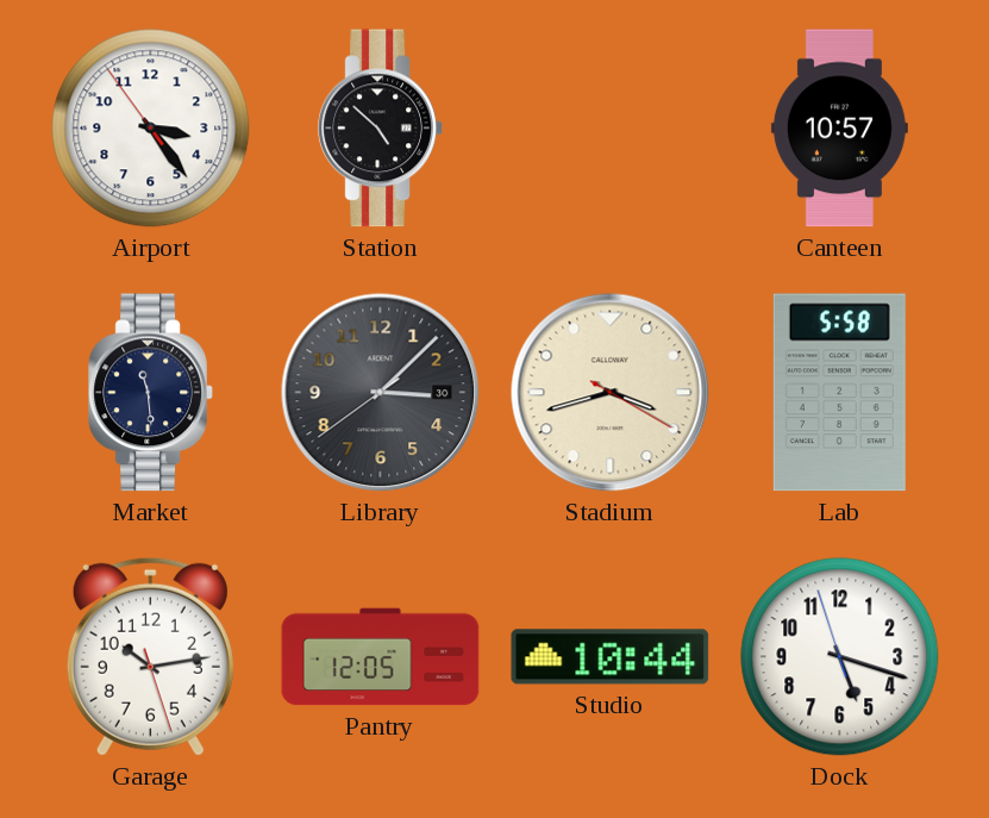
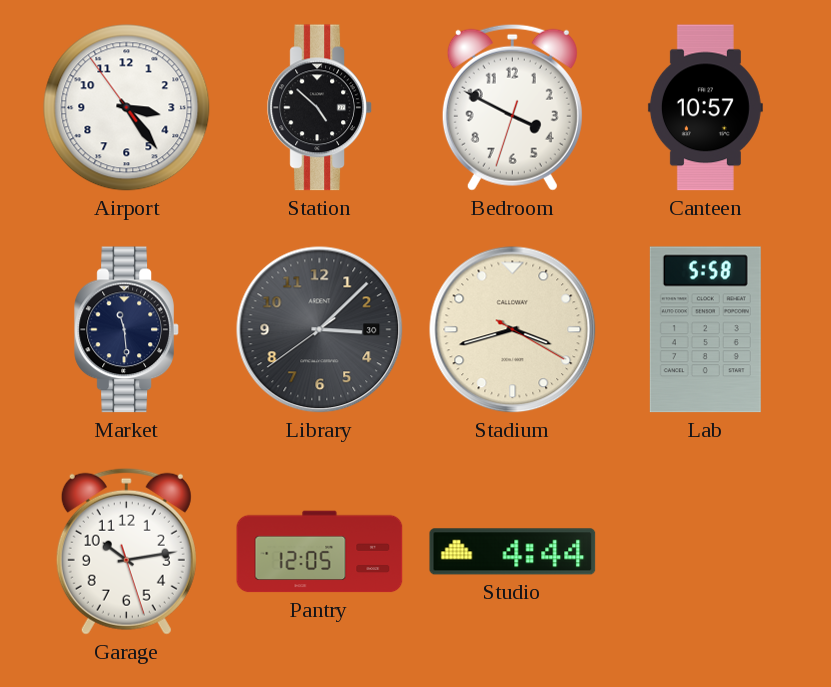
Bedroom: none -> 3:49
Studio: 10:44 -> 4:44
Dock: 5:17 -> none
